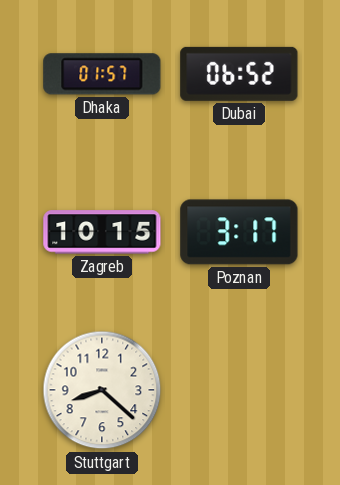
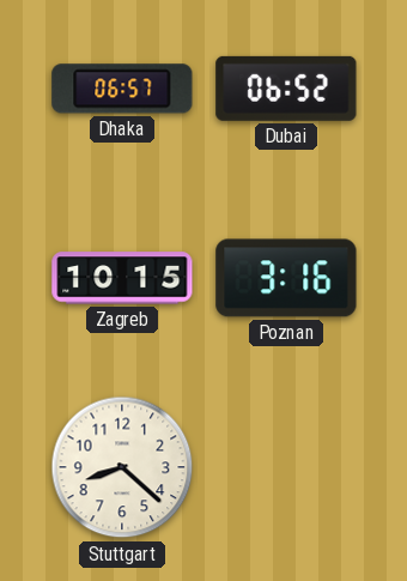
Dhaka: 01:57 -> 06:57
Poznan: 3:17 -> 3:16
